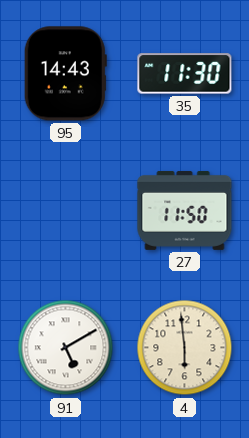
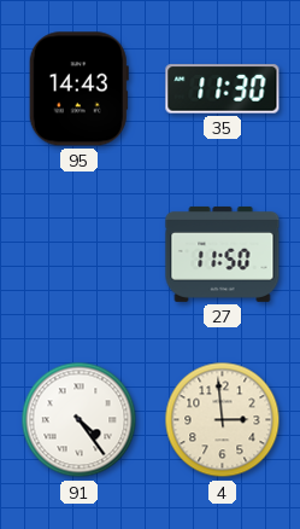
91: 5:10 -> 4:24
4: 5:59 -> 2:59
